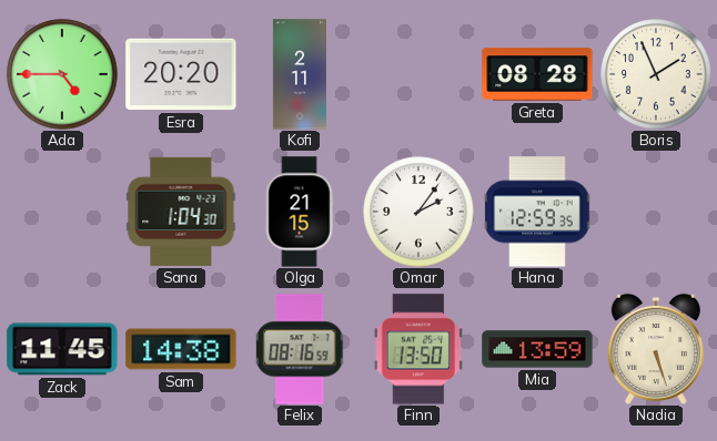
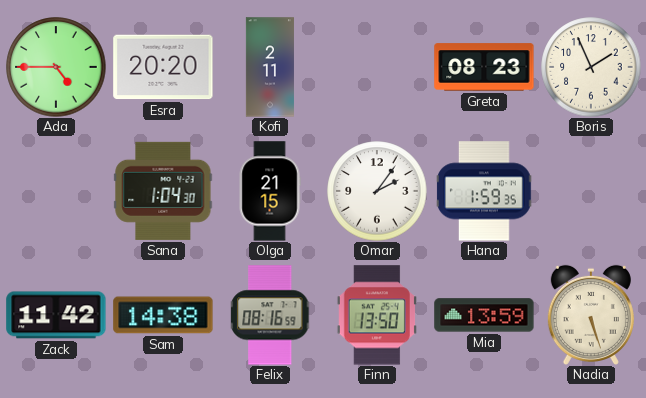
Greta: 08:28 -> 08:23
Hana: 12:59 -> 1:59
Zack: 11:45 -> 11:42
